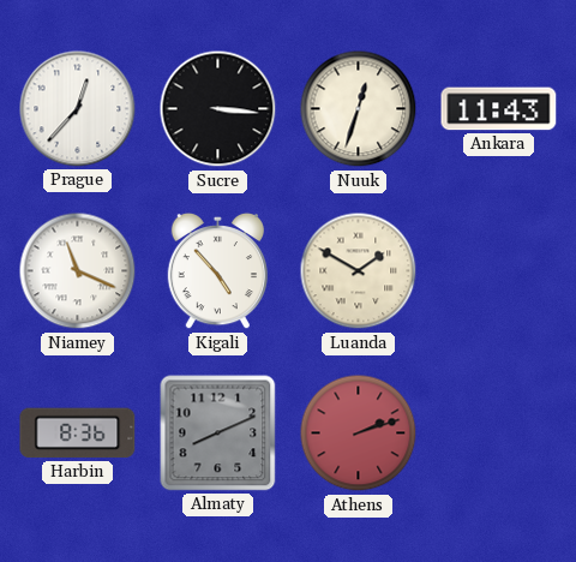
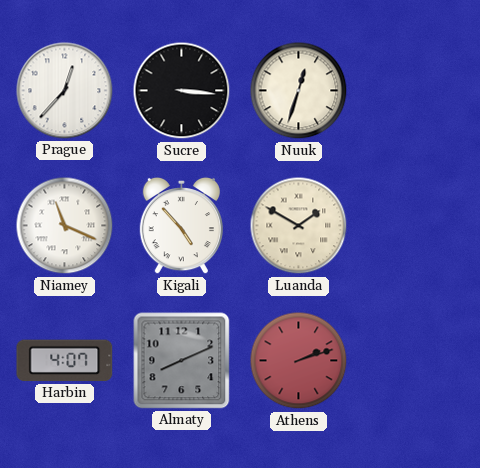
Ankara: 11:43 -> none
Harbin: 8:36 -> 4:07
